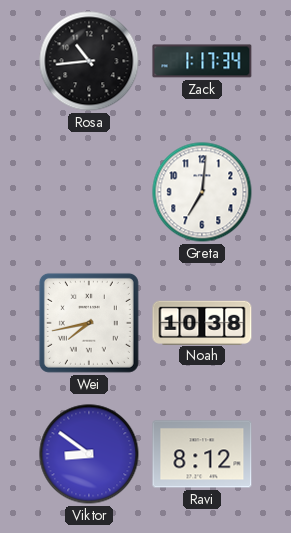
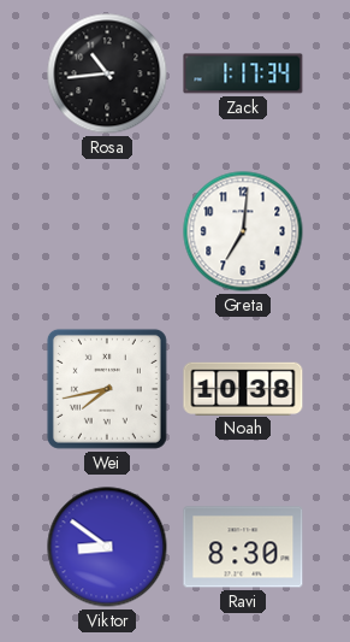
Ravi: 8:12 -> 8:30
